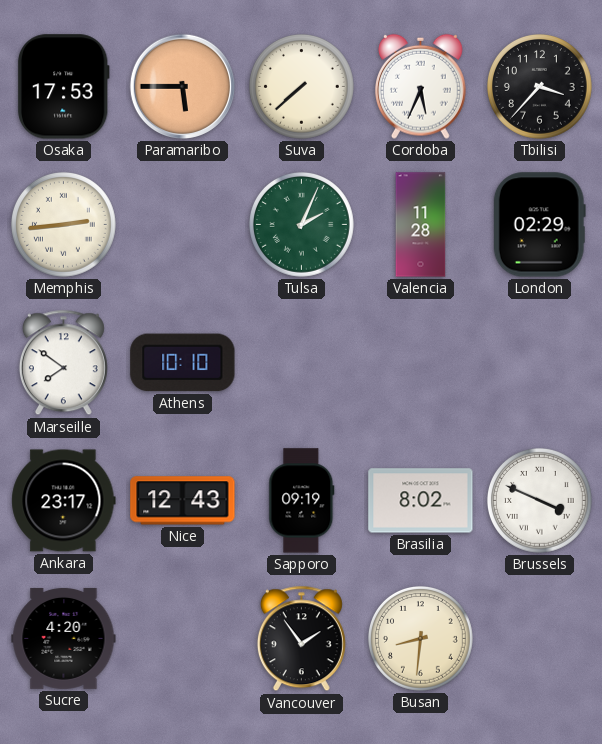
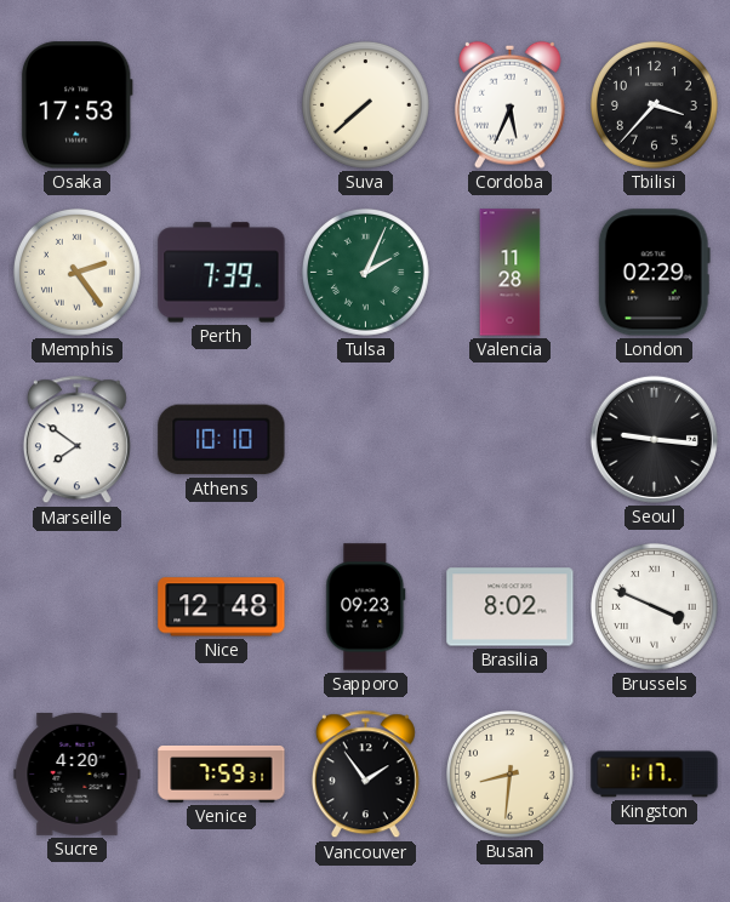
Paramaribo: 5:45 -> none
Memphis: 2:44 -> 2:24
Perth: none -> 7:39
Seoul: none -> 9:16
Ankara: 23:17 -> none
Nice: 12:43 -> 12:48
Sapporo: 09:19 -> 09:23
Venice: none -> 7:59
Kingston: none -> 1:17
